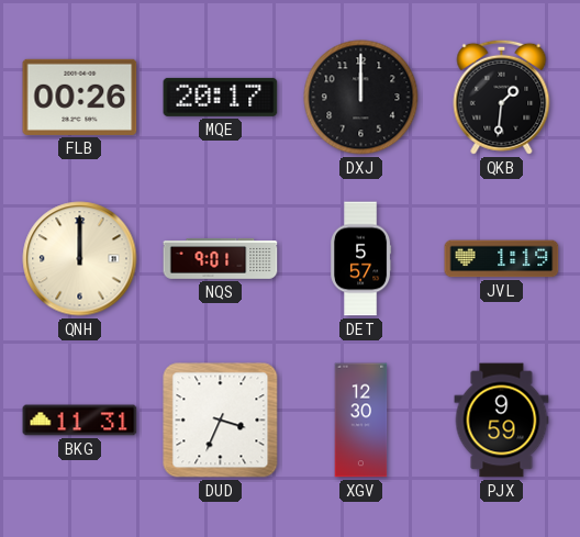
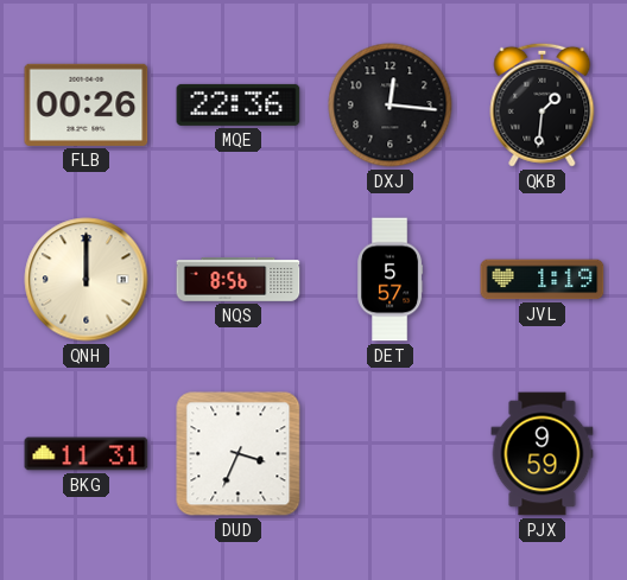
MQE: 20:17 -> 22:36
DXJ: 12:00 -> 12:16
NQS: 9:01 -> 8:56
XGV: 12:30 -> none
